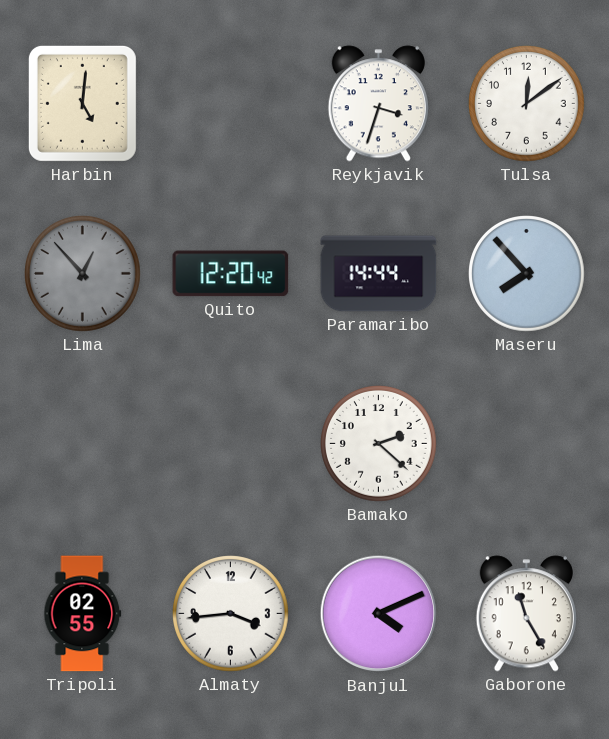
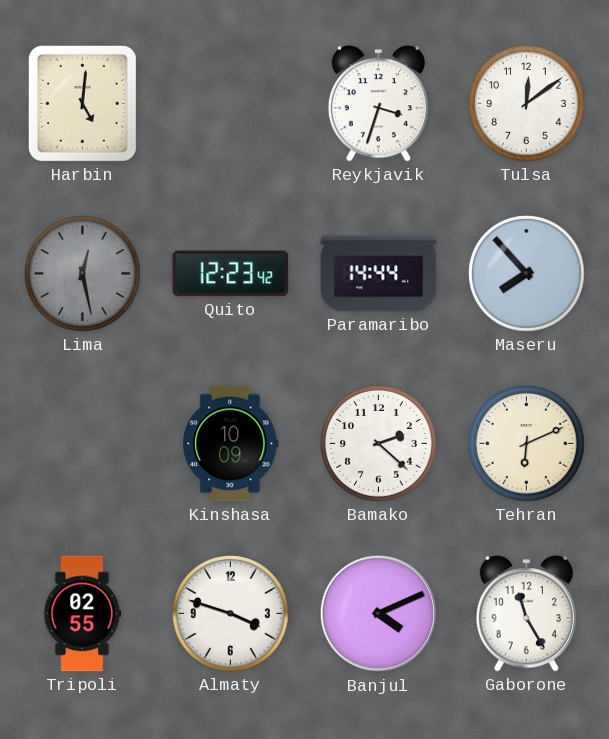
Lima: 12:53 -> 12:28
Quito: 12:20 -> 12:23
Kinshasa: none -> 10:09
Tehran: none -> 6:11
Almaty: 3:44 -> 3:48
